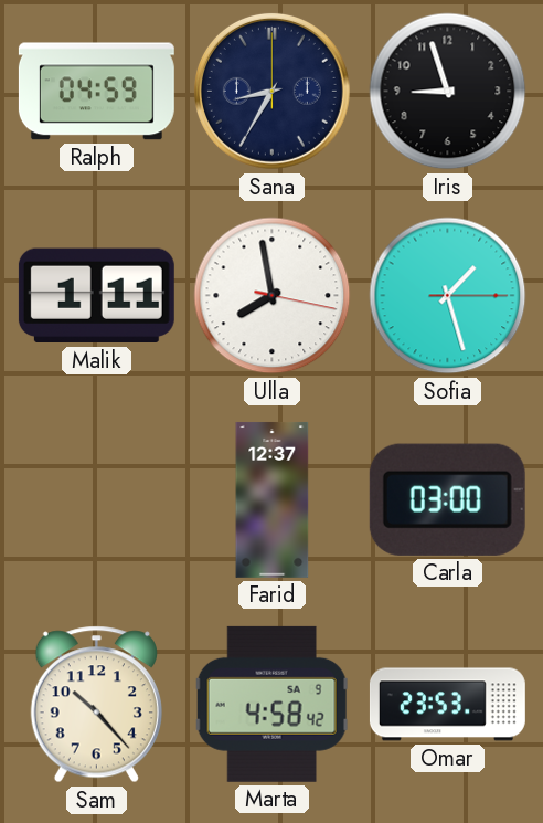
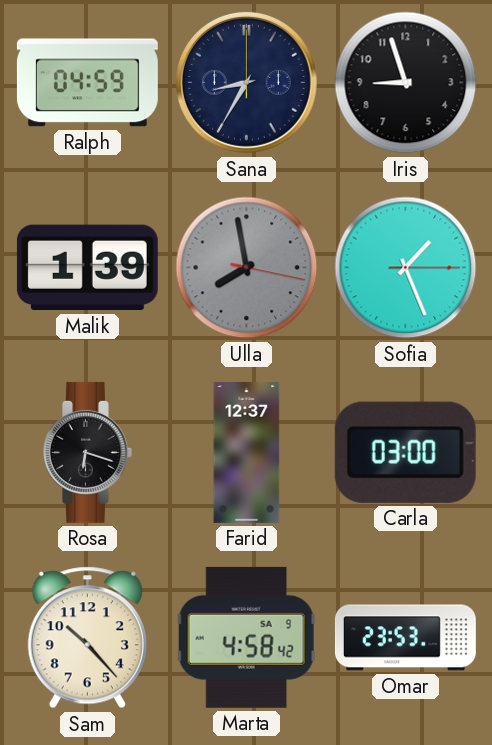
Malik: 1:11 -> 1:39
Ulla dial: white -> grey
Sofia: 1:27 -> 1:26
Rosa: none -> 6:18
